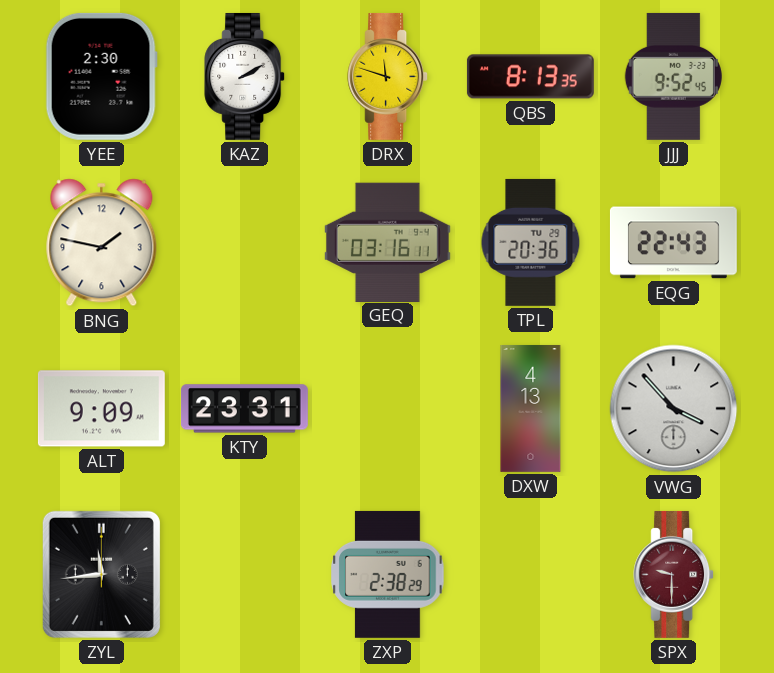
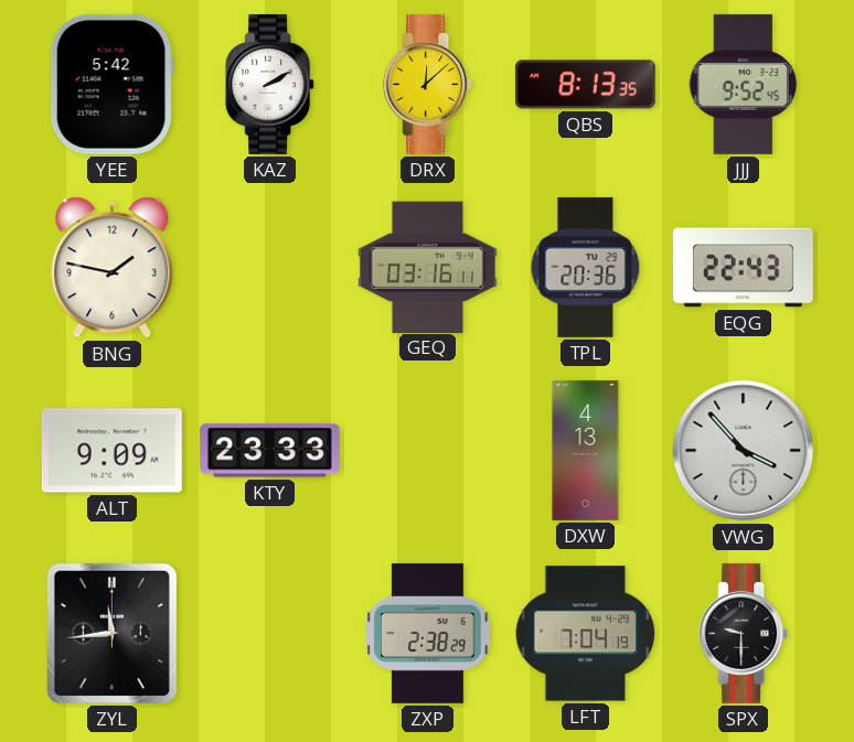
YEE: 2:30 -> 5:42
DRX: 11:48 -> 12:08
KTY: 23:31 -> 23:33
LFT: none -> 7:04
SPX dial: burgundy -> black
